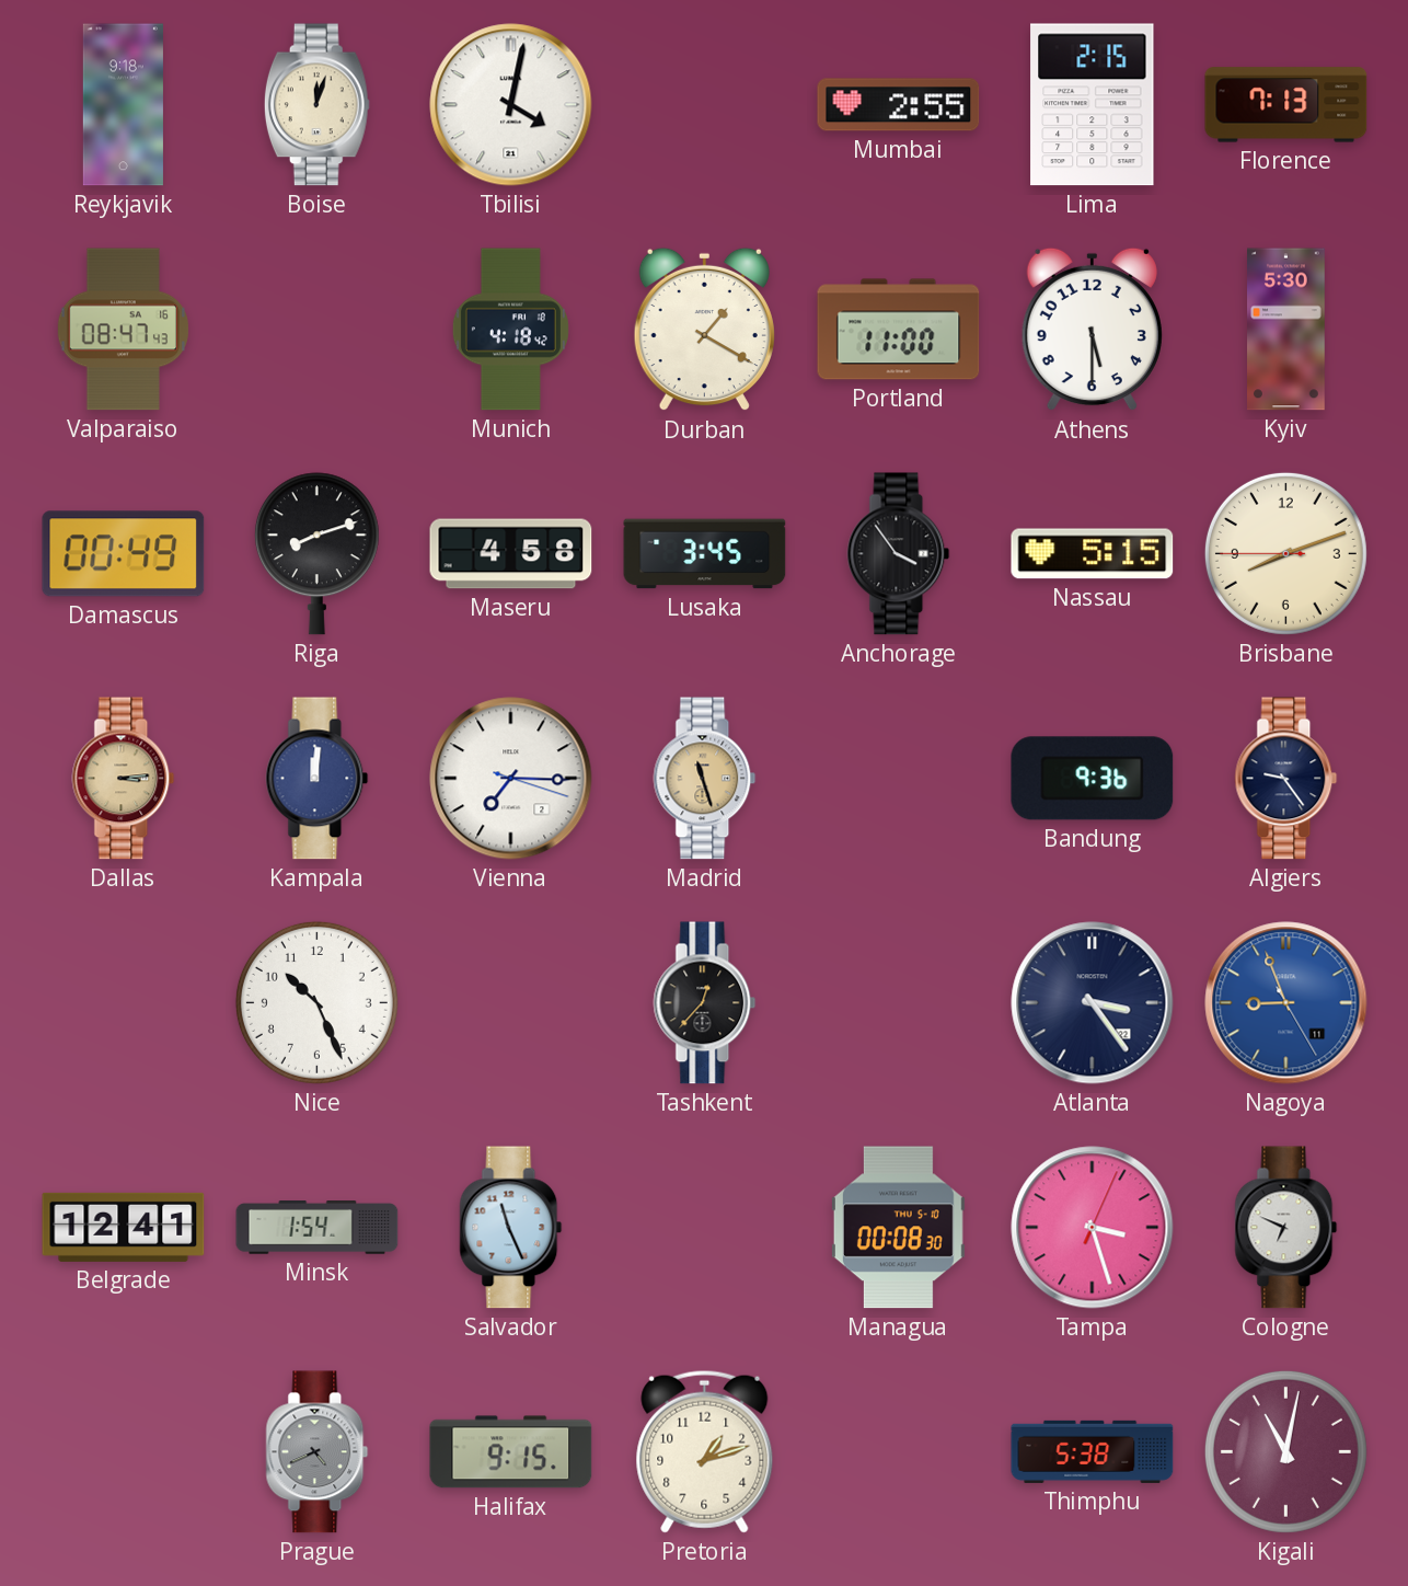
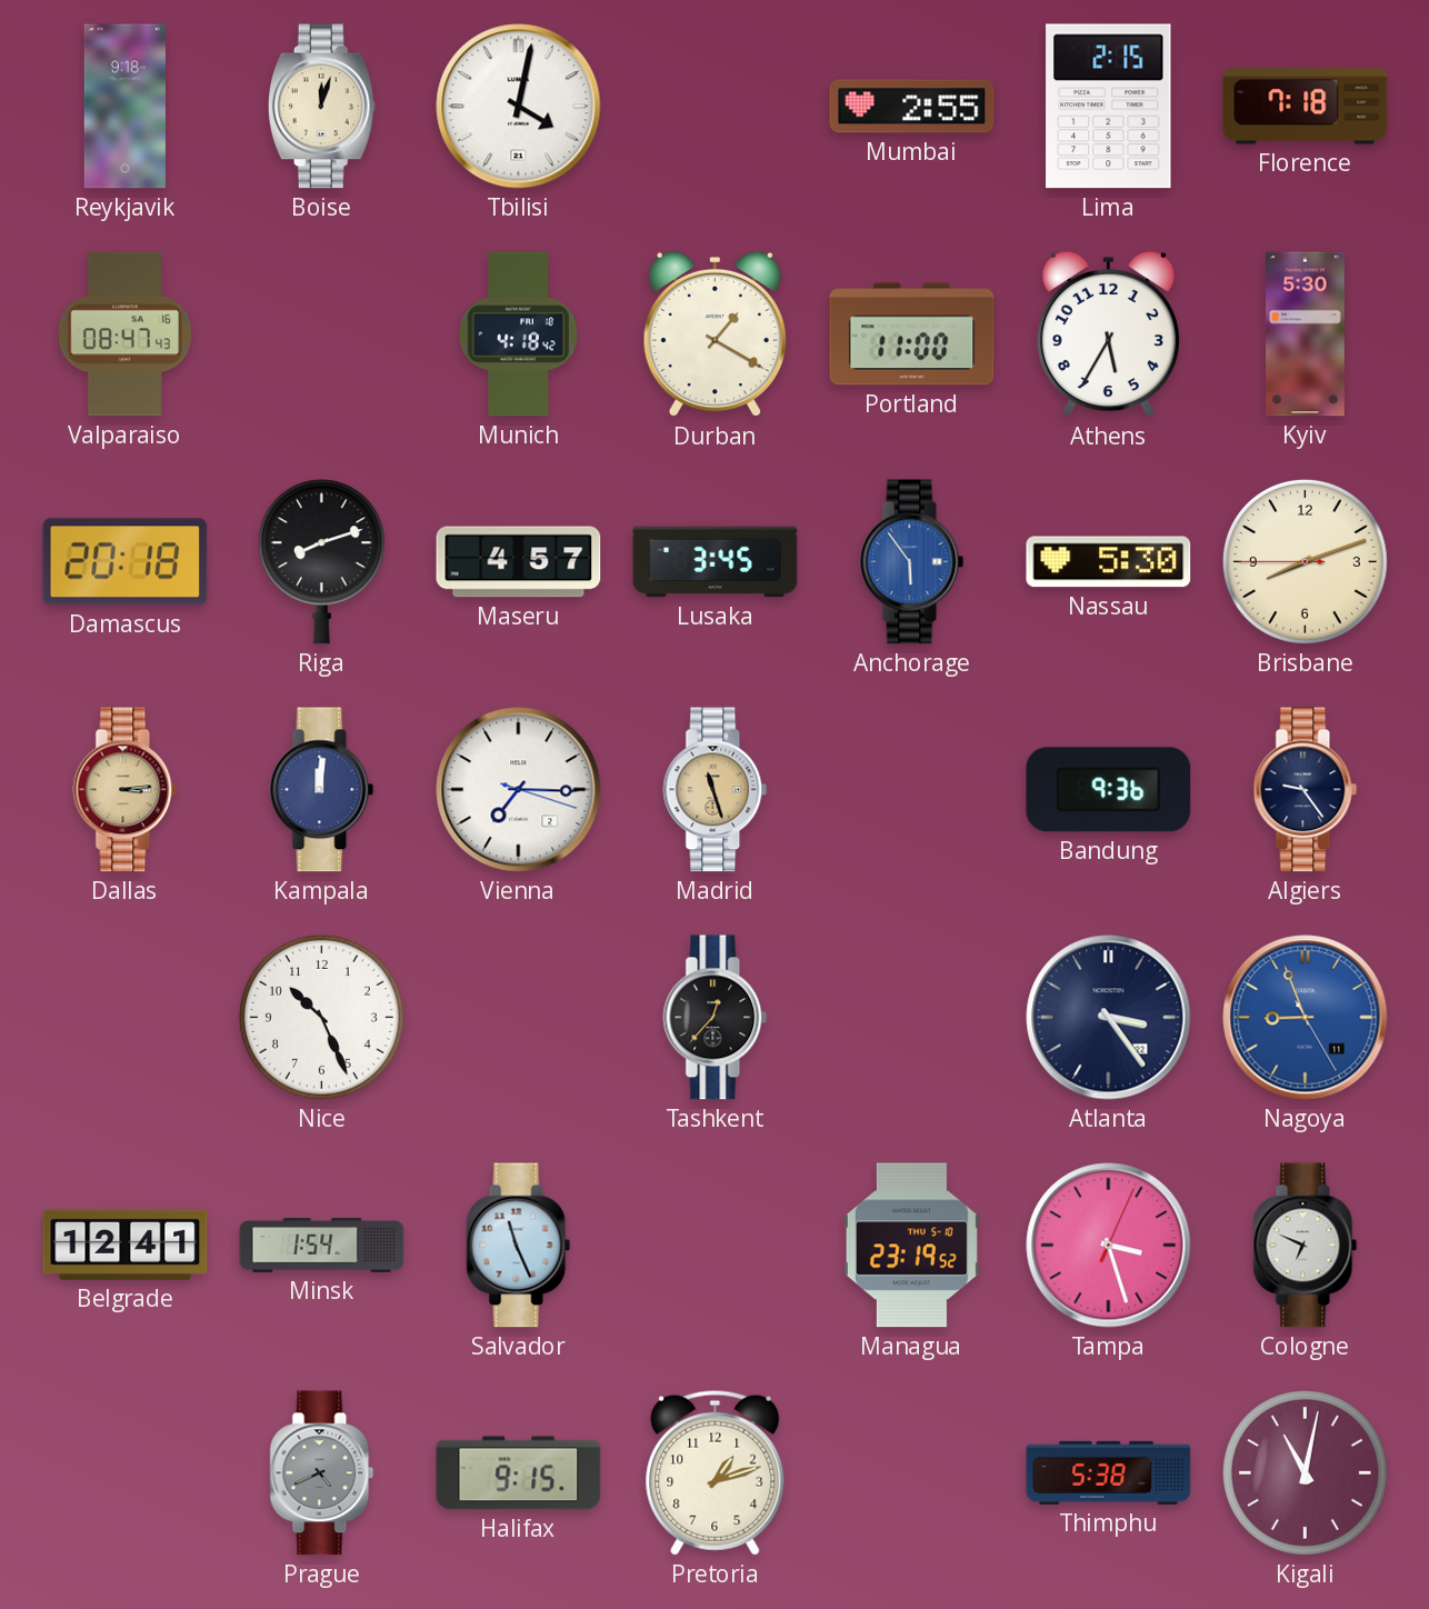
Florence: 7:13 -> 7:18
Athens: 5:30 -> 5:35
Damascus: 00:49 -> 20:18
Maseru: 4:58 -> 4:57
Anchorage: 3:54 -> 5:54
Anchorage dial: black -> blue
Nassau: 5:15 -> 5:30
Managua: 00:08 -> 23:19
